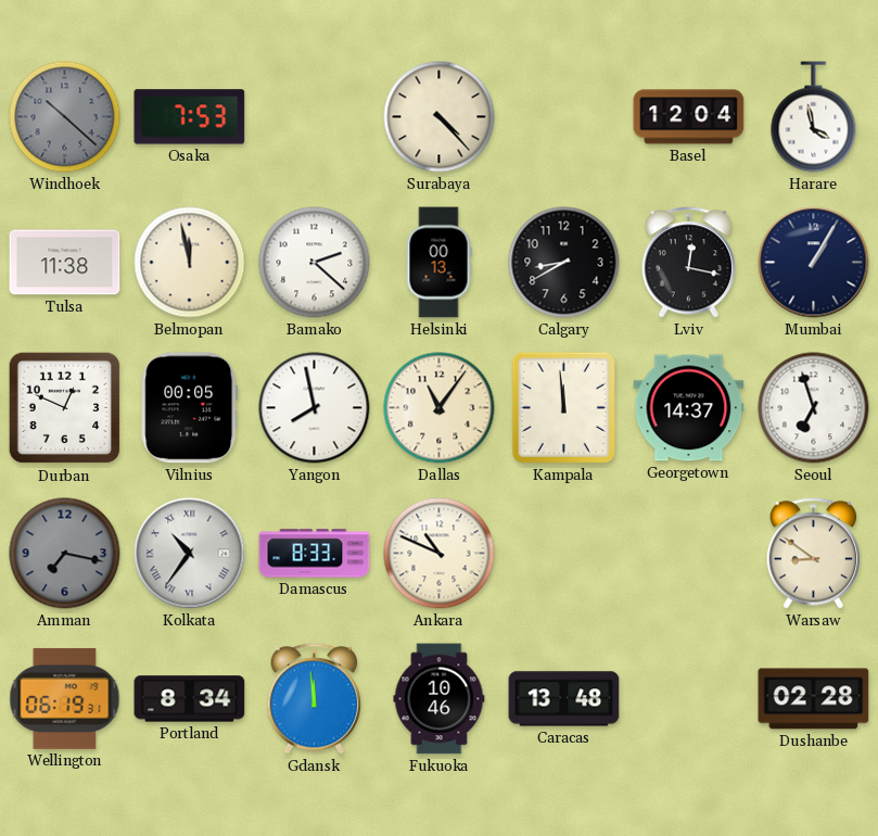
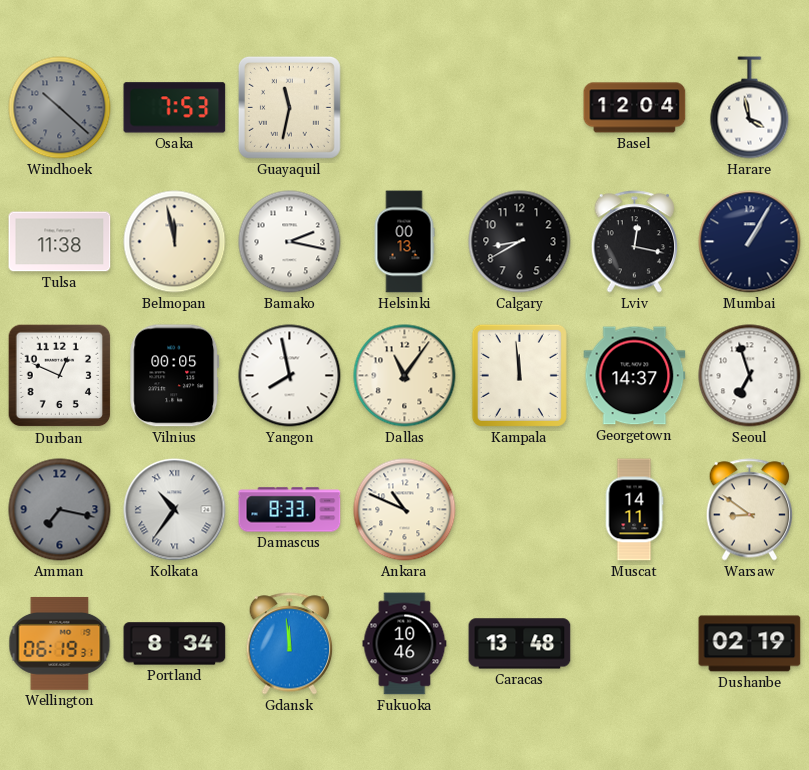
Guayaquil: none -> 11:32
Surabaya: 4:23 -> none
Bamako: 2:22 -> 2:17
Muscat: none -> 14:11
Dushanbe: 02:28 -> 02:19
